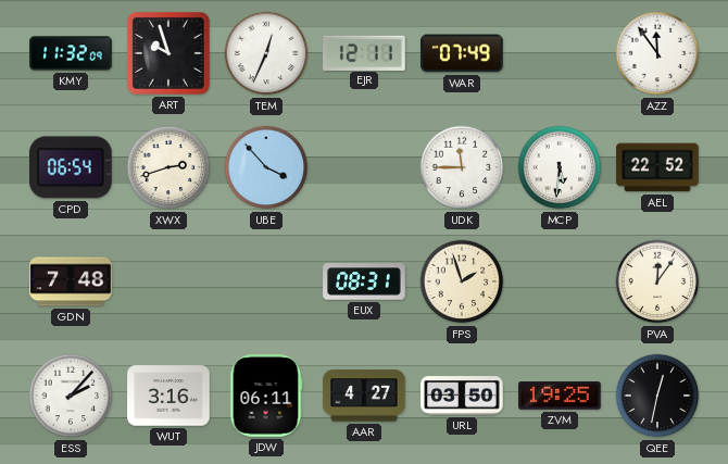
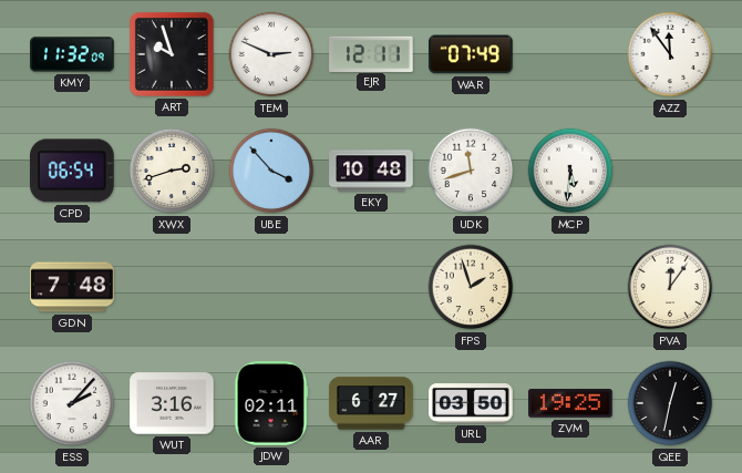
TEM: 12:34 -> 2:49
EKY: none -> 10:48
UDK: 11:45 -> 11:42
AEL: 22:52 -> none
EUX: 08:31 -> none
JDW: 06:11 -> 02:11
AAR: 4:27 -> 6:27
